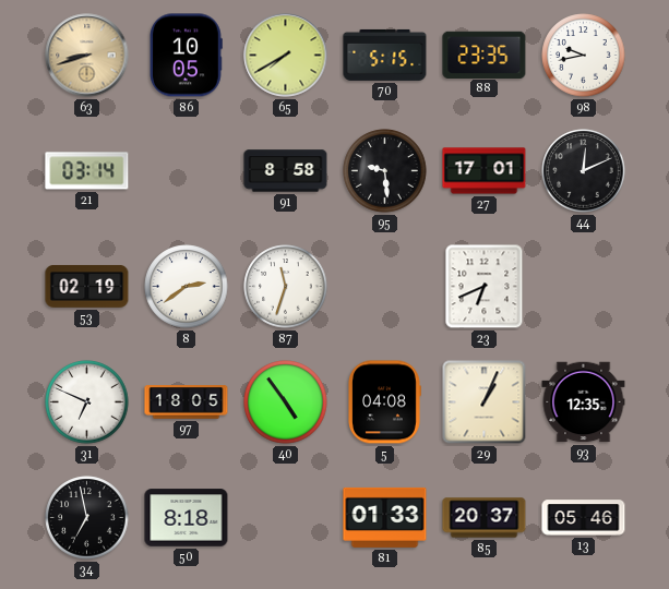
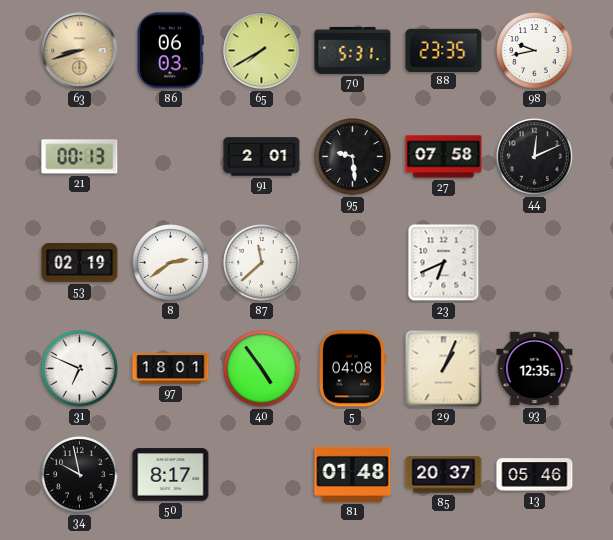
86: 10:05 -> 06:03
70: 5:15 -> 5:31
21: 03:14 -> 00:13
91: 8:58 -> 2:01
27: 17:01 -> 07:58
87: 11:33 -> 11:38
97: 18:05 -> 18:01
34: 6:58 -> 9:58
50: 8:18 -> 8:17
81: 01:33 -> 01:48
